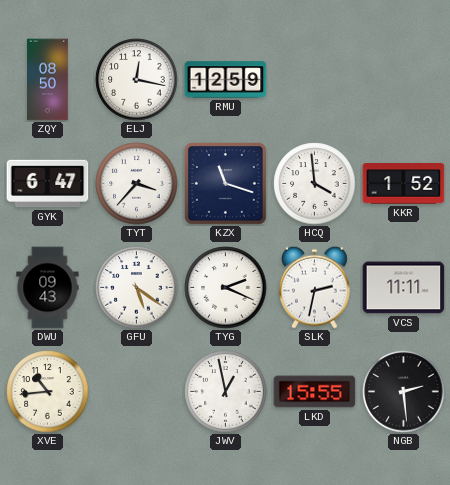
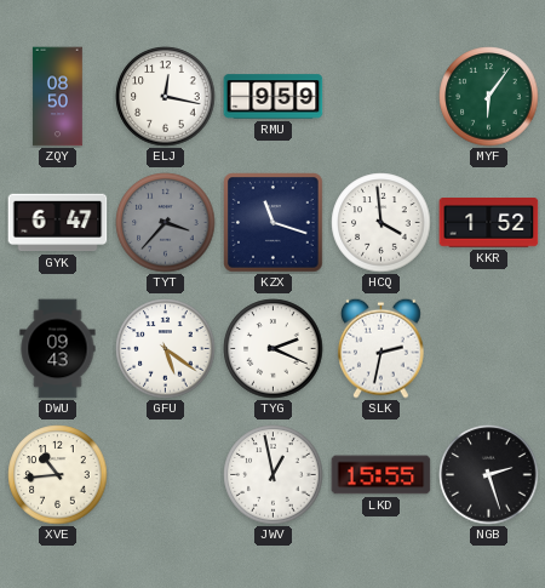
RMU: 12:59 -> 9:59
MYF: none -> 6:06
TYT dial: white -> grey
VCS: 11:11 -> none
NGB: 2:29 -> 2:27
